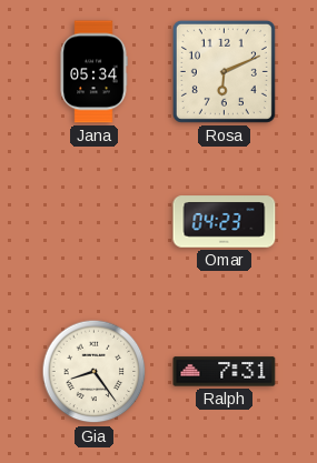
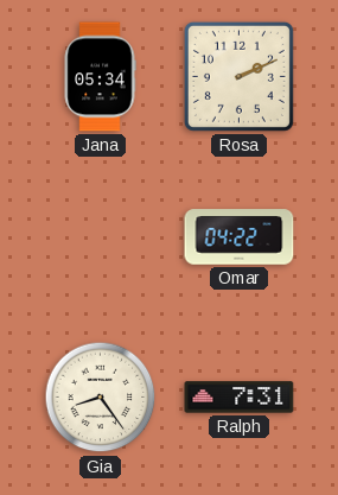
Rosa: 6:11 -> 2:11
Omar: 04:23 -> 04:22
